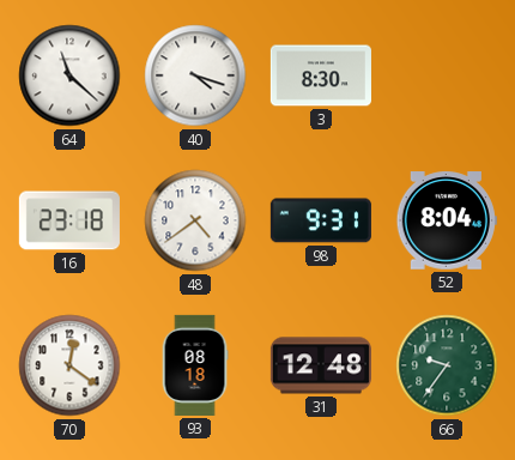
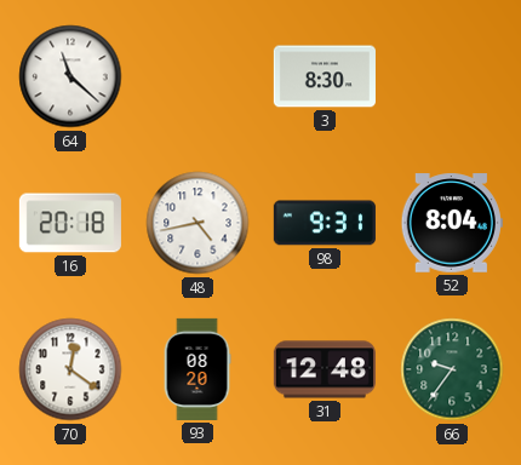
40: 4:18 -> none
16: 23:18 -> 20:18
48: 4:39 -> 4:43
93: 08:18 -> 08:20
